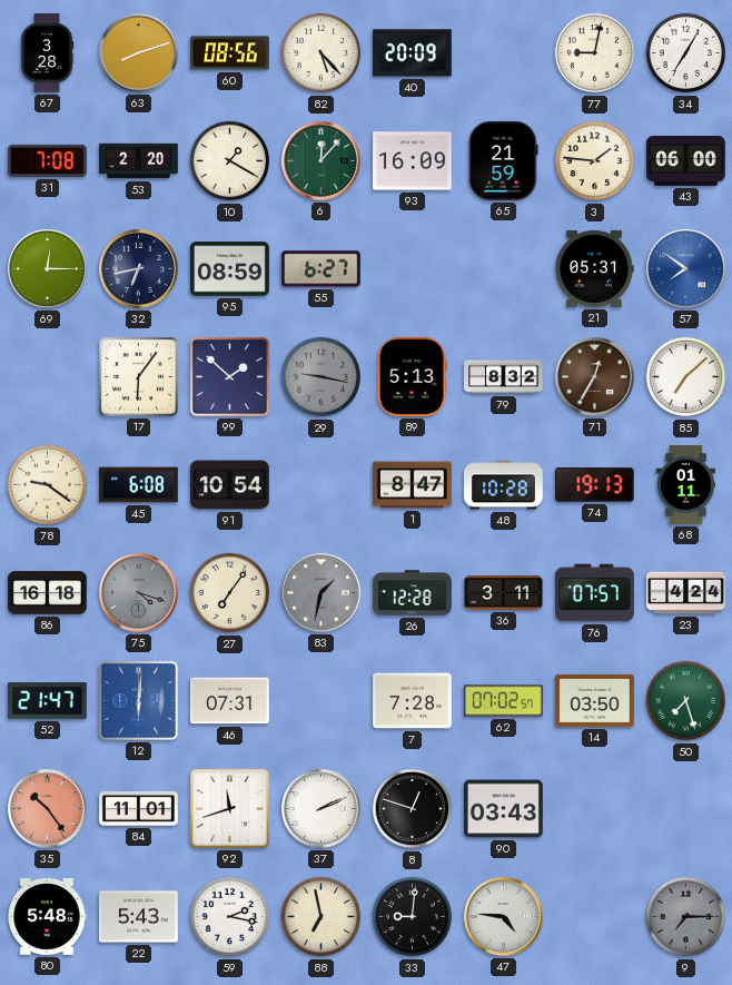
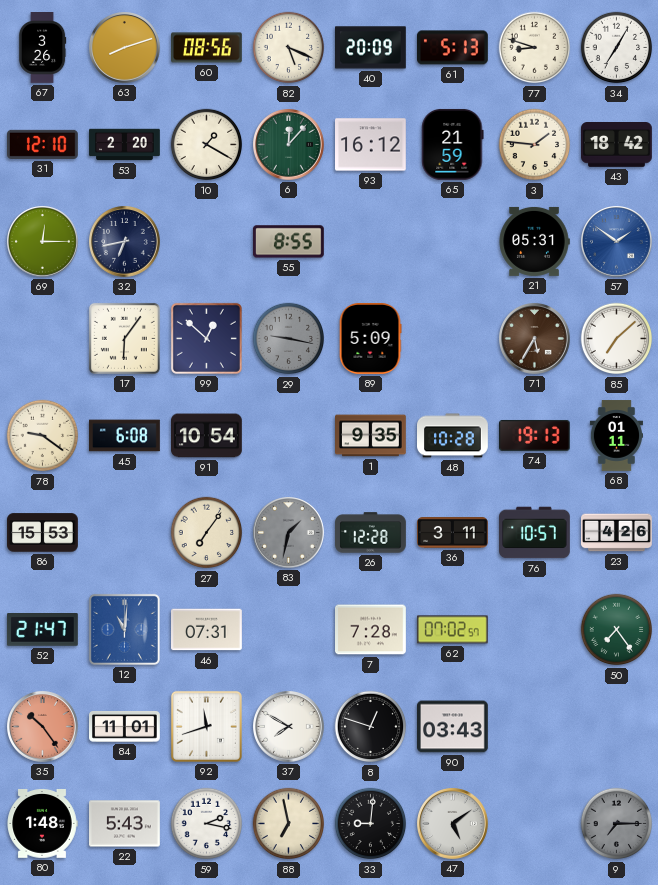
67: 3:28 -> 3:26
82: 5:23 -> 5:19
61: none -> 5:13
77: 9:02 -> 8:48
31: 7:08 -> 12:10
93: 16:09 -> 16:12
43: 06:00 -> 18:42
95: 08:59 -> none
55: 6:27 -> 8:55
57: 7:51 -> 1:51
99: 1:52 -> 12:52
89: 5:13 -> 5:09
79: 8:32 -> none
71: 12:35 -> 5:35
1: 8:47 -> 9:35
86: 16:18 -> 15:53
75: 4:18 -> none
76: 07:57 -> 10:57
23: 4:24 -> 4:26
12: 6:01 -> 11:01
14: 03:50 -> none
50: 7:27 -> 7:24
37: 2:11 -> 7:50
80: 5:48 -> 1:48
47: 4:46 -> 5:09
